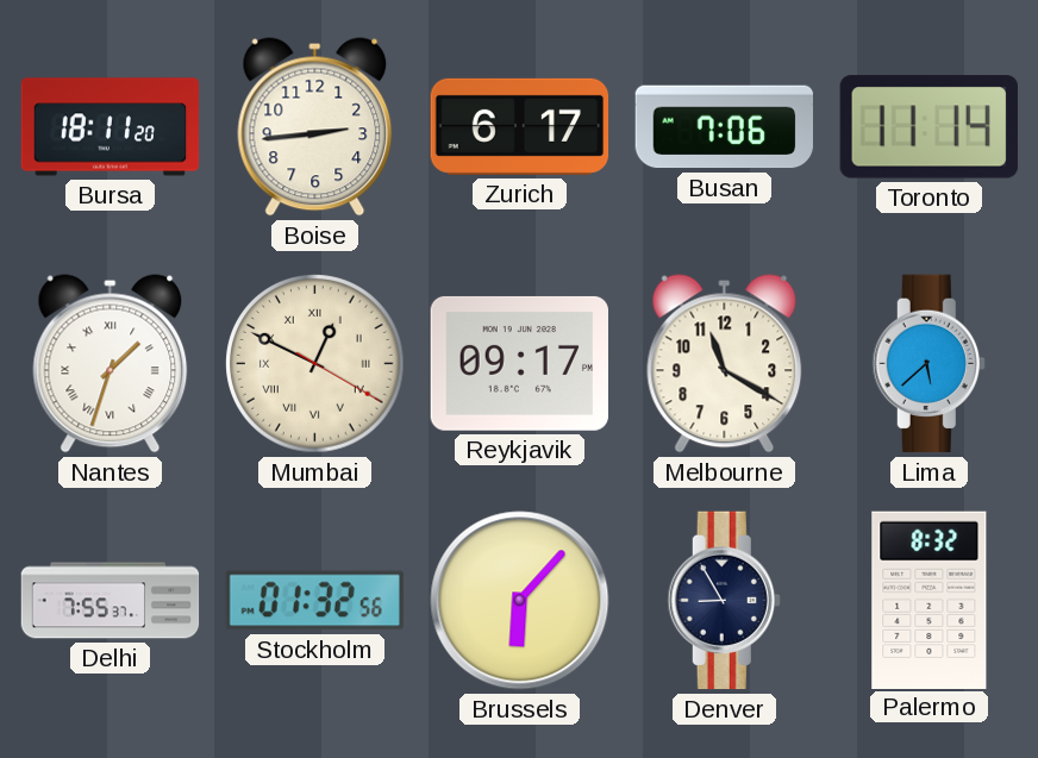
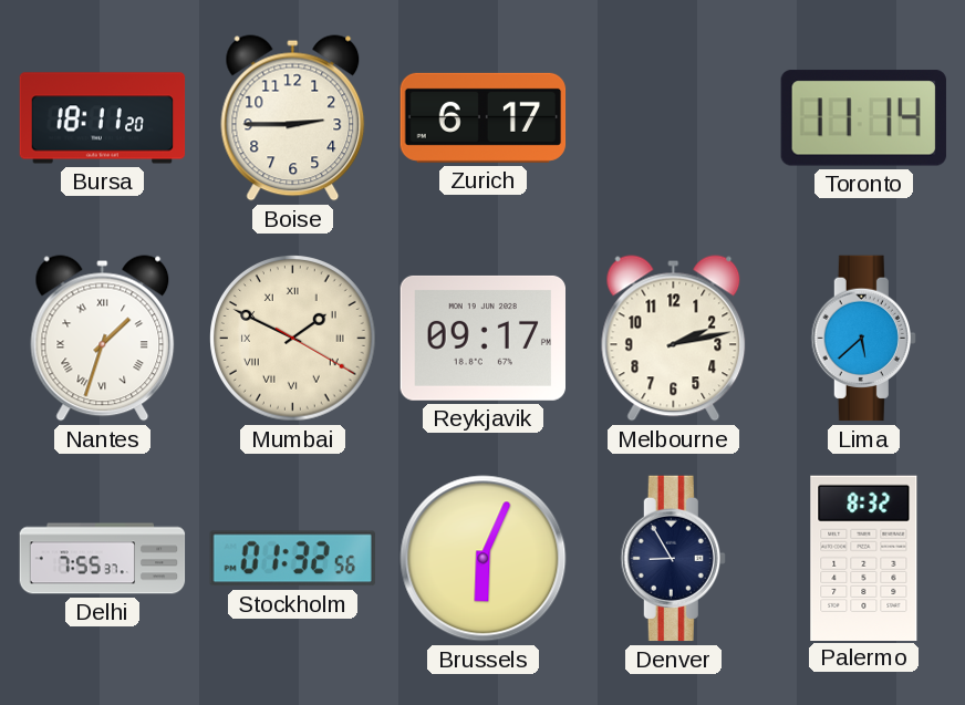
Boise: 2:44 -> 2:45
Busan: 7:06 -> none
Mumbai: 12:49 -> 1:49
Melbourne: 11:20 -> 2:13
Brussels: 6:07 -> 6:04
